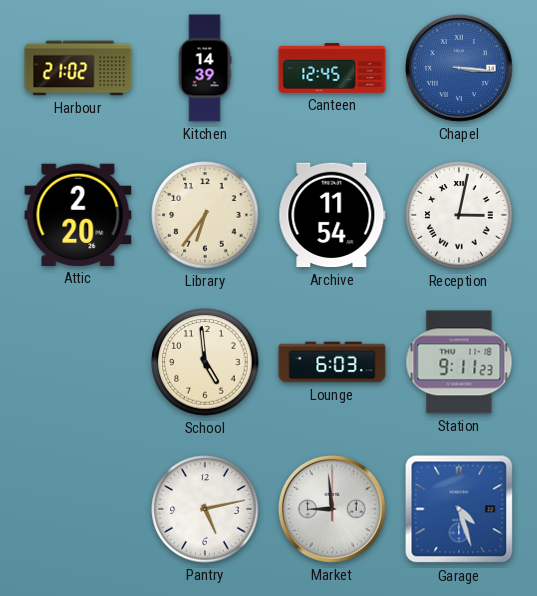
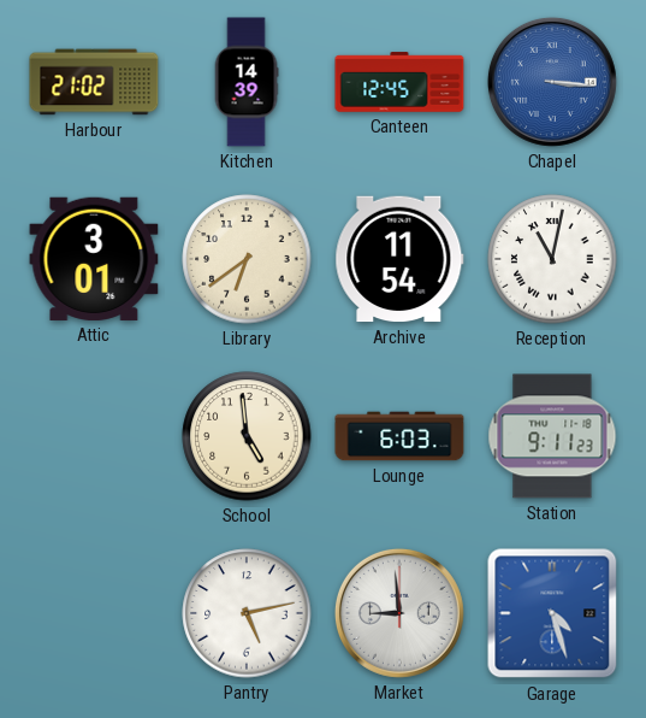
Attic: 2:20 -> 3:01
Library: 6:36 -> 6:39
Reception: 3:02 -> 11:02
